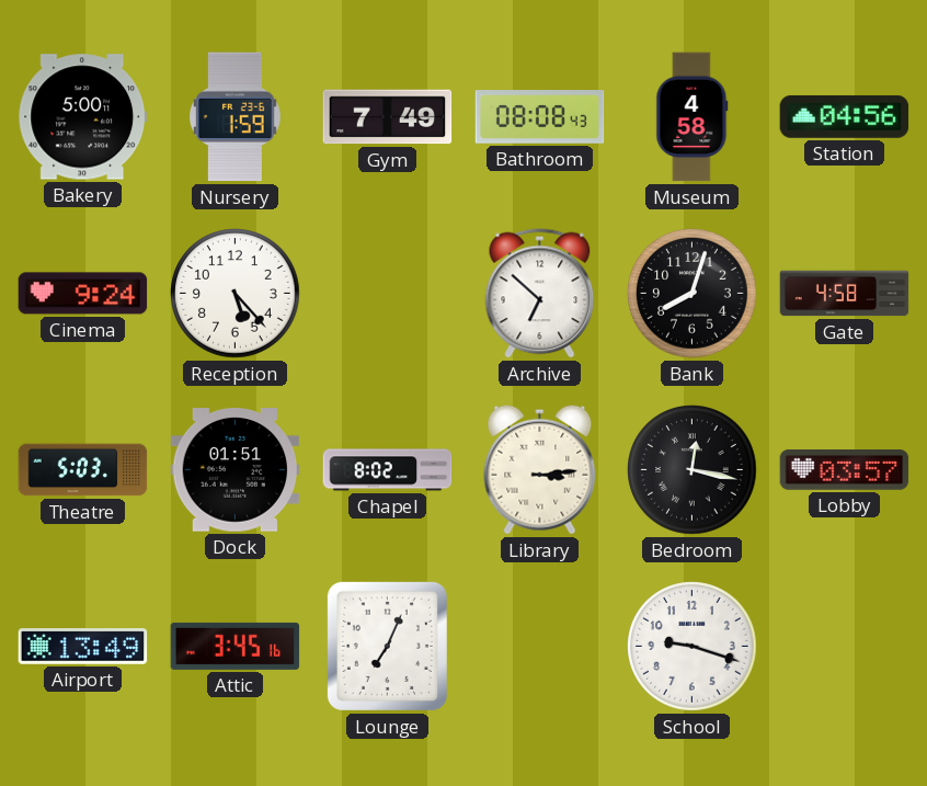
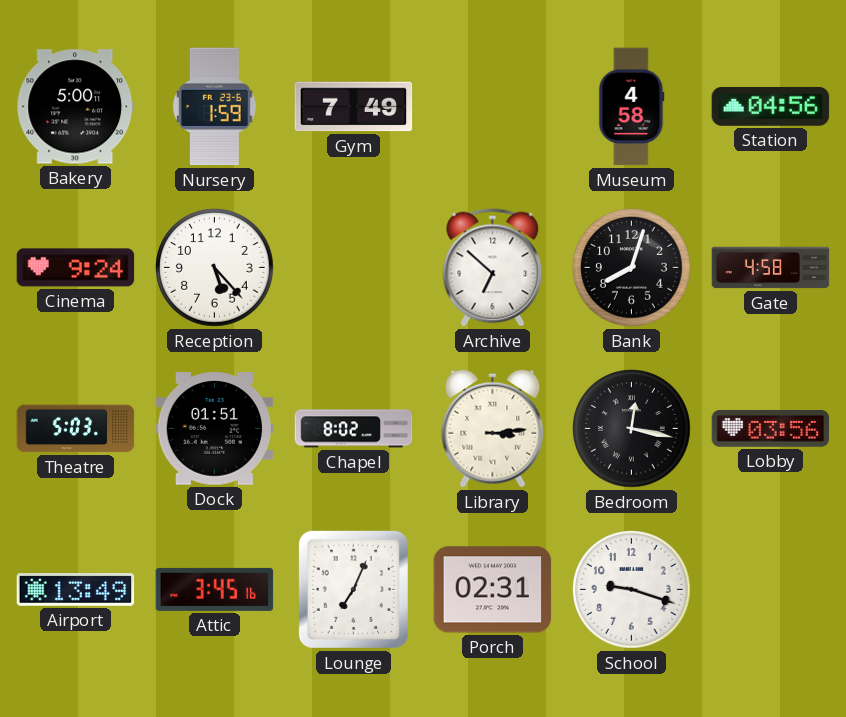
Bathroom: 08:08 -> none
Lobby: 03:57 -> 03:56
Porch: none -> 02:31
